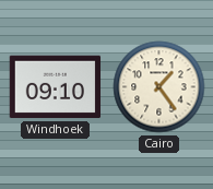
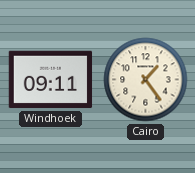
Windhoek: 09:10 -> 09:11
